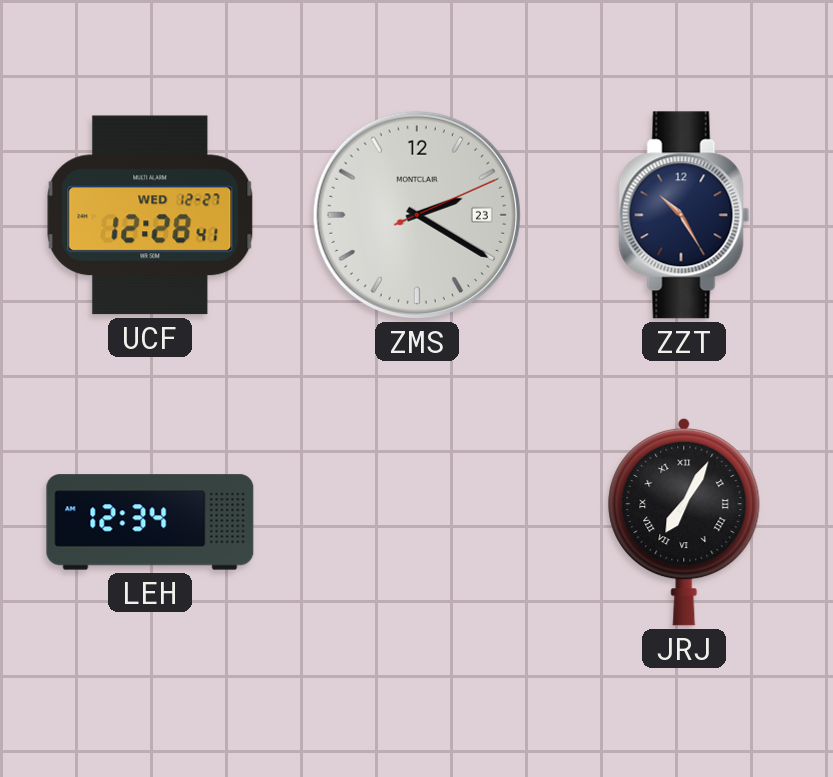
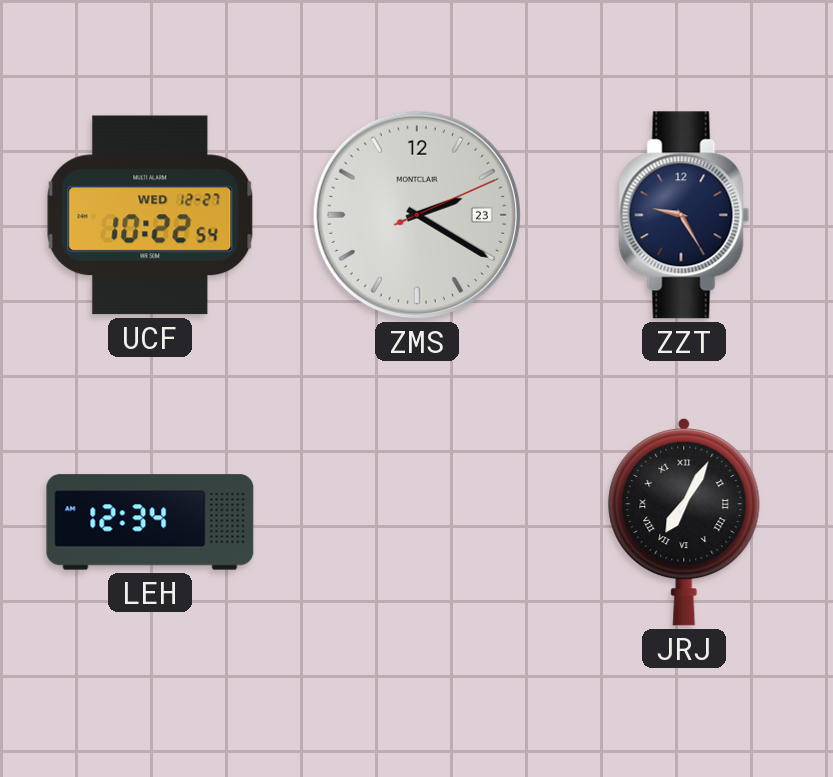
UCF: 12:28 -> 10:22
ZZT: 10:25 -> 9:25
